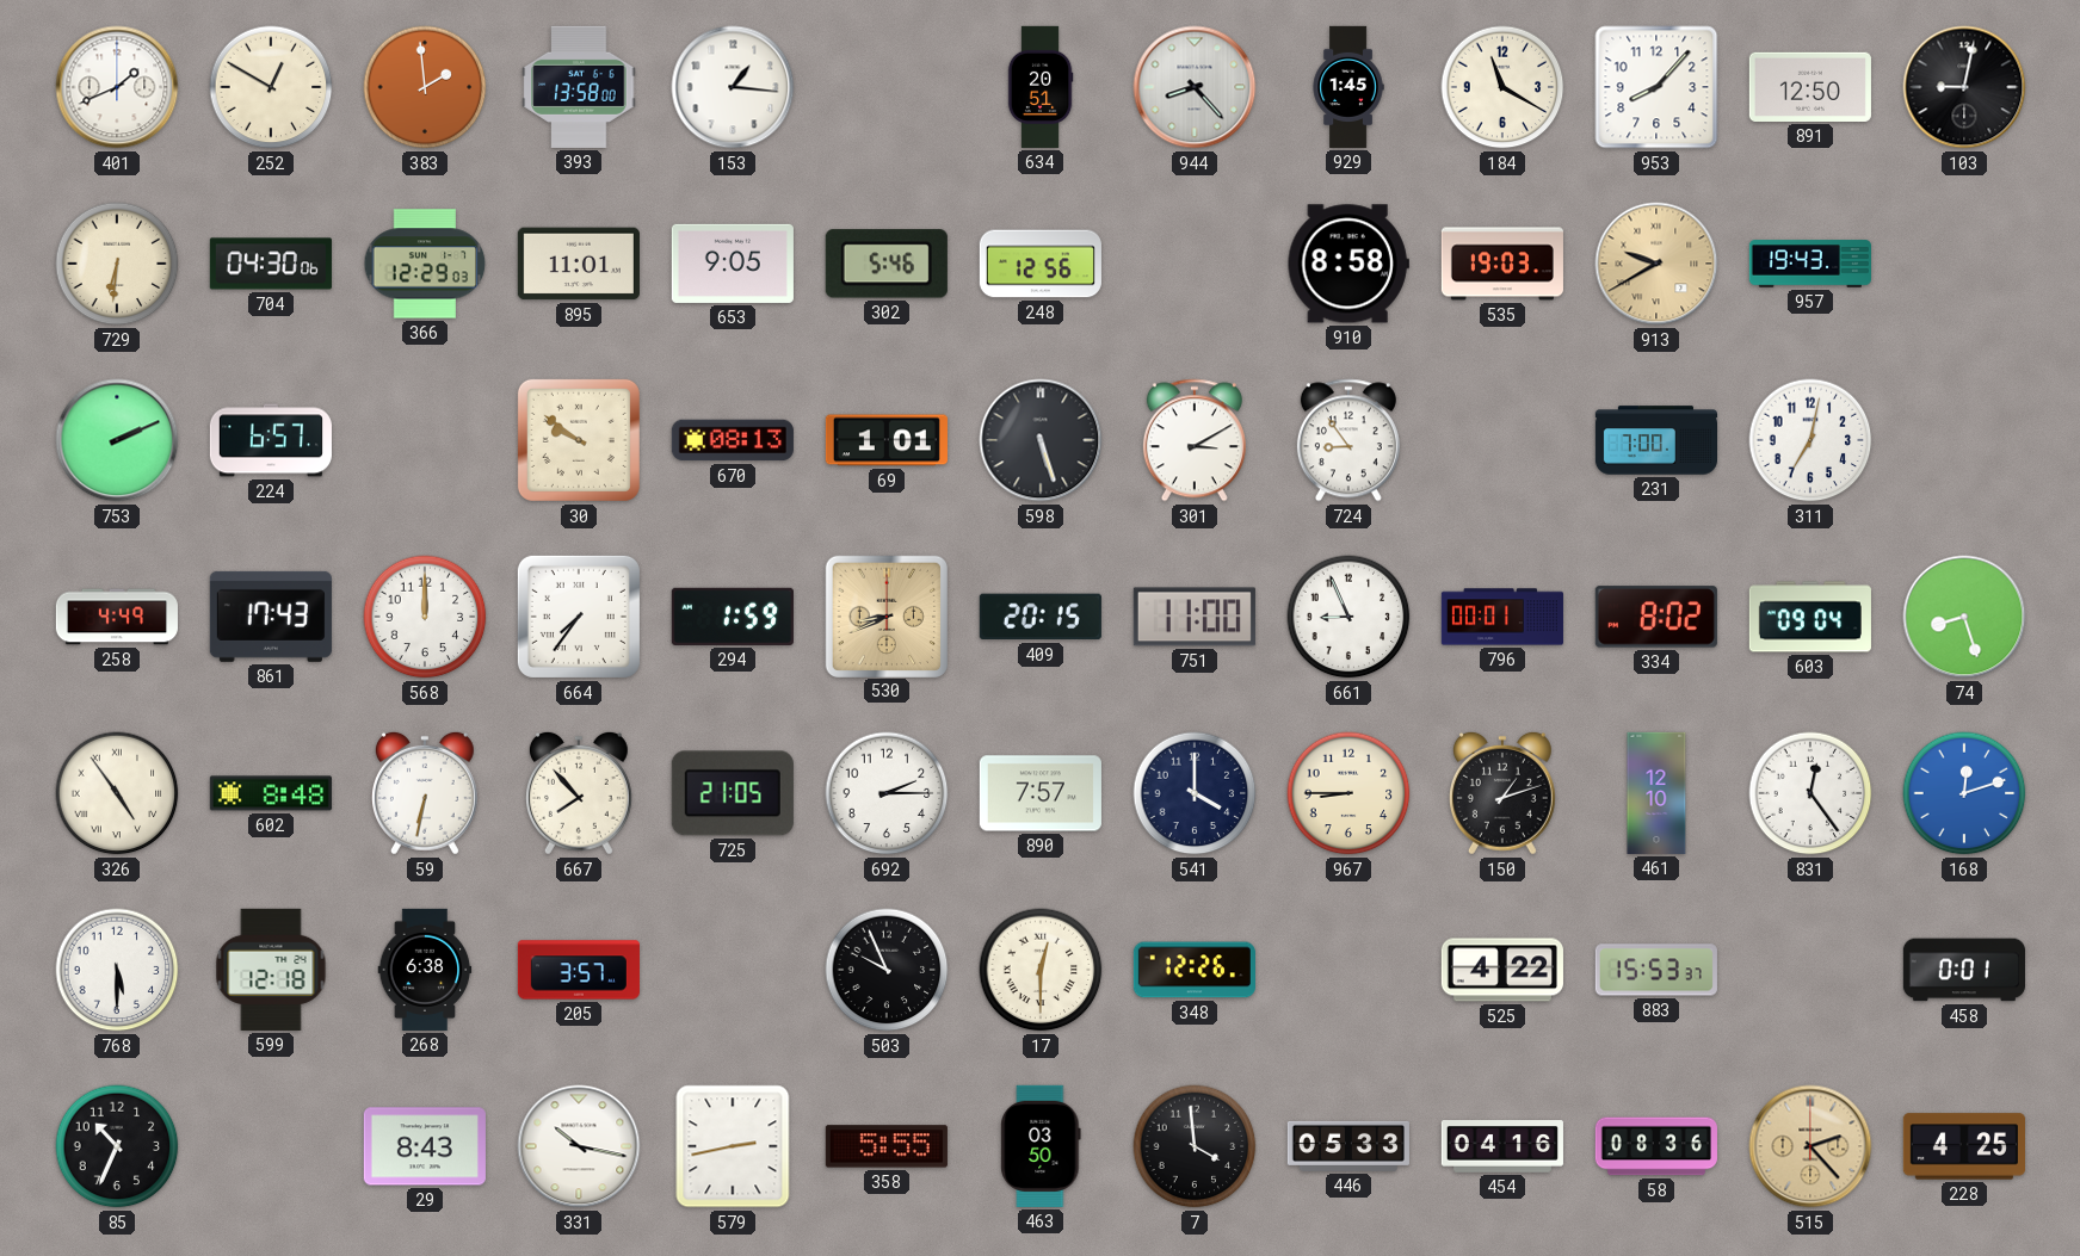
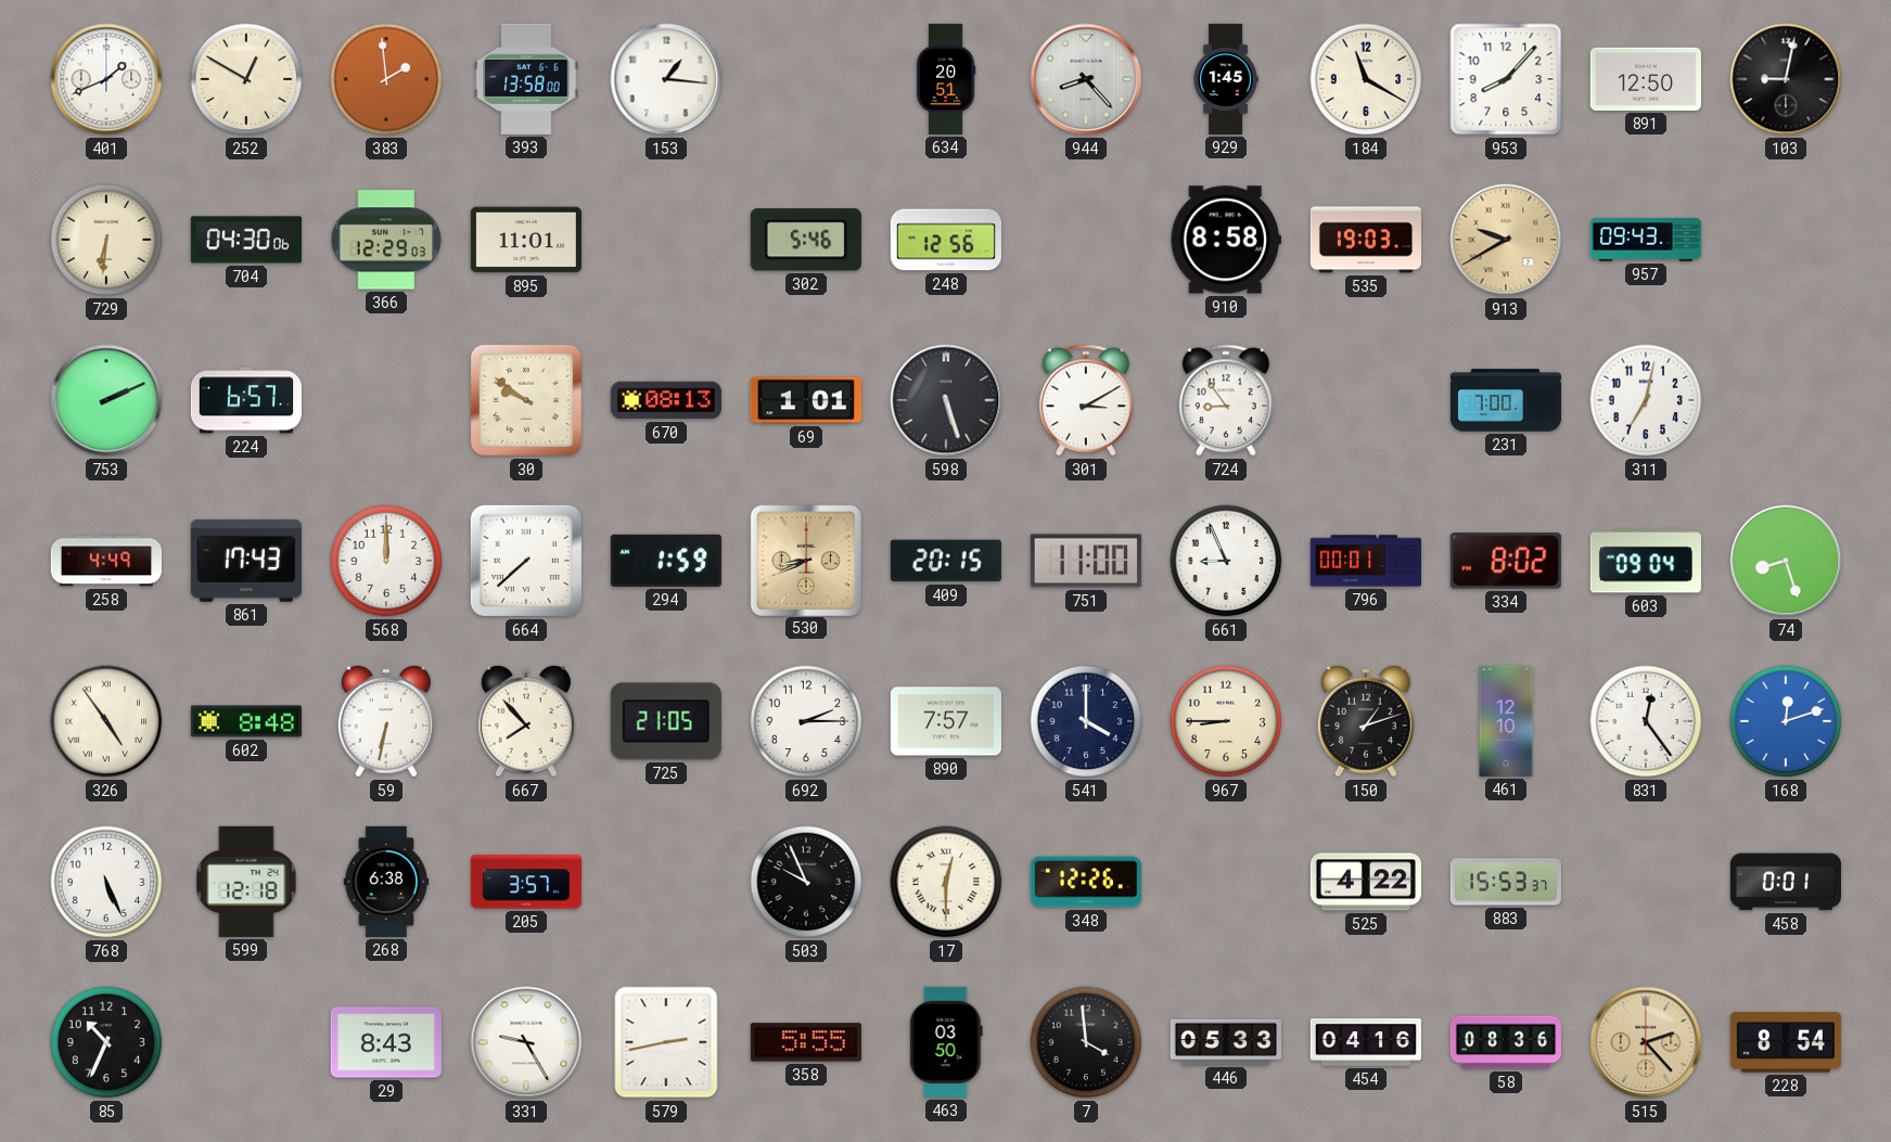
653: 9:05 -> none
957: 19:43 -> 09:43
664: 7:36 -> 7:38
768: 5:30 -> 5:26
331: 10:17 -> 9:25
228: 4:25 -> 8:54
